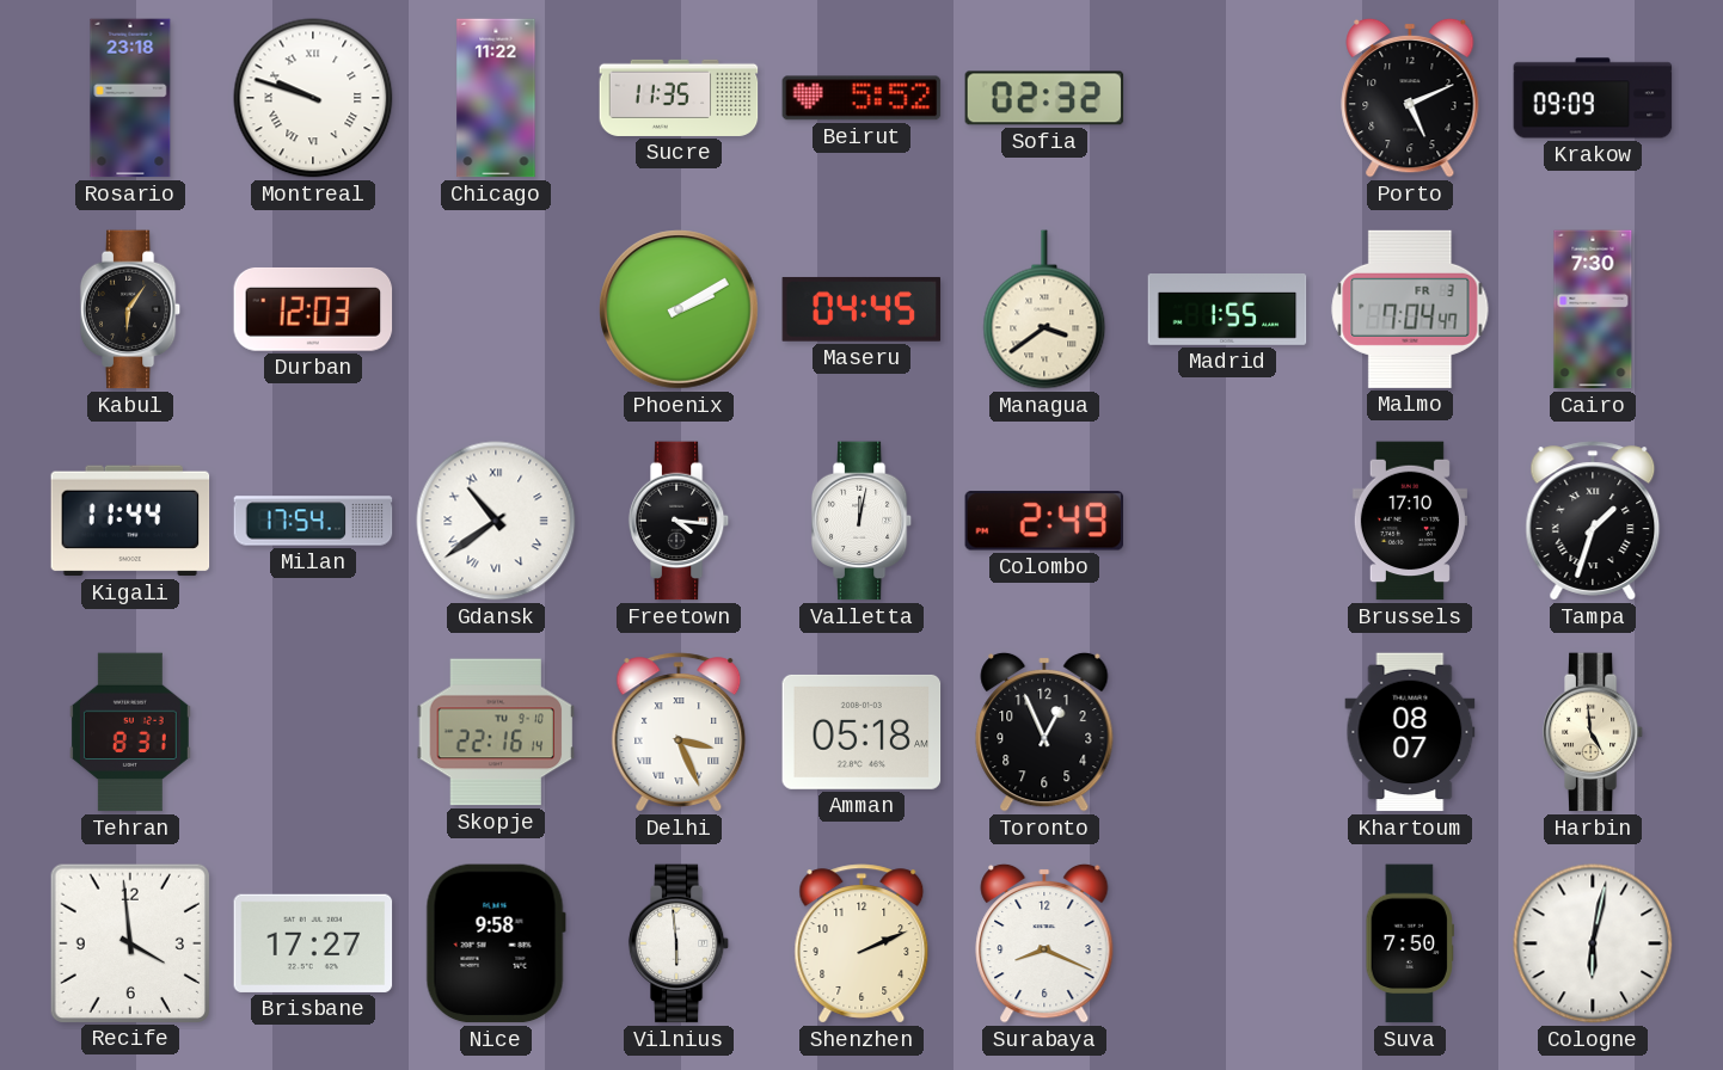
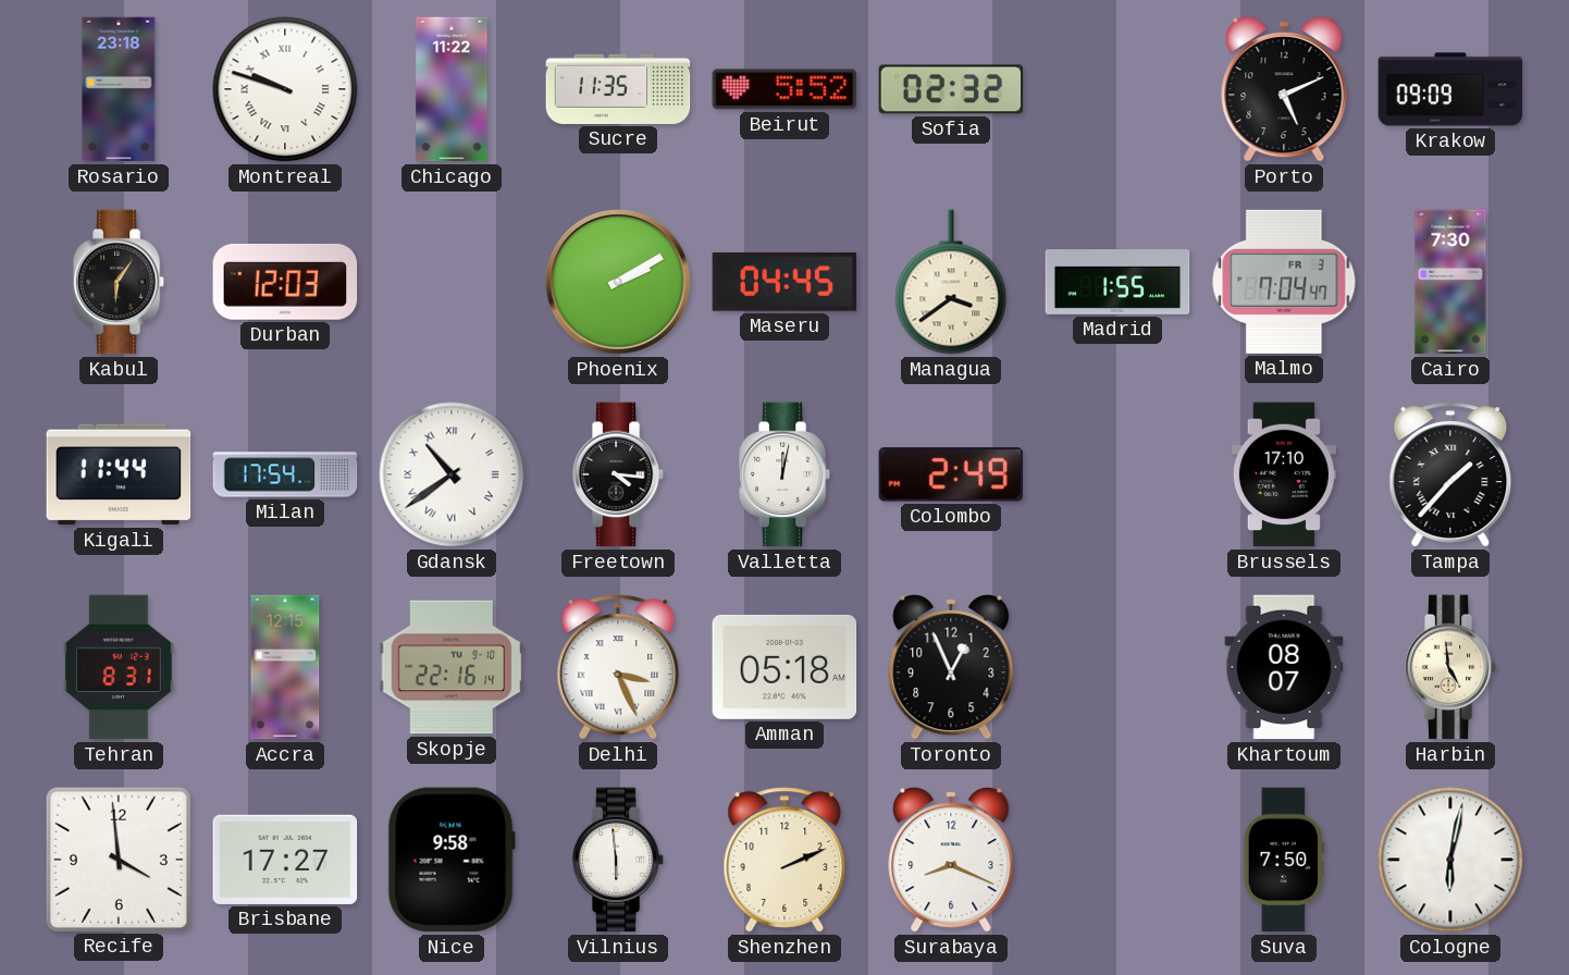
Tampa: 1:33 -> 1:37
Accra: none -> 12:15
